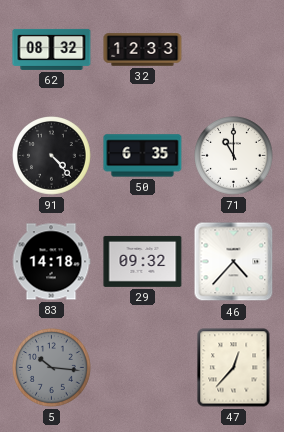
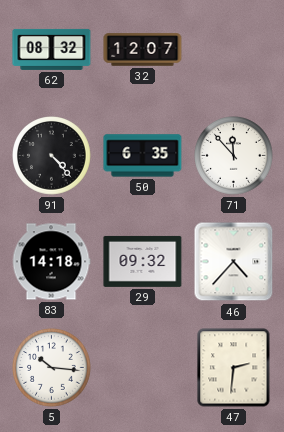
32: 12:33 -> 12:07
71: 11:00 -> 11:53
5 dial: grey -> white
47: 12:37 -> 2:31
